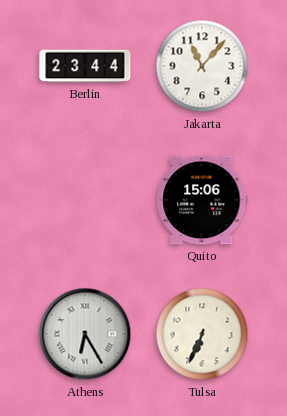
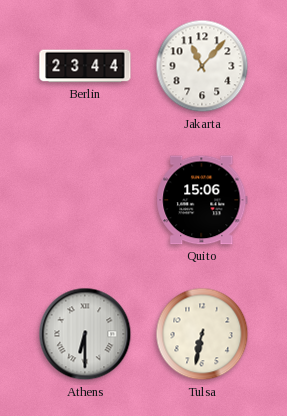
Athens: 6:25 -> 6:30
Tulsa: 6:34 -> 6:32
